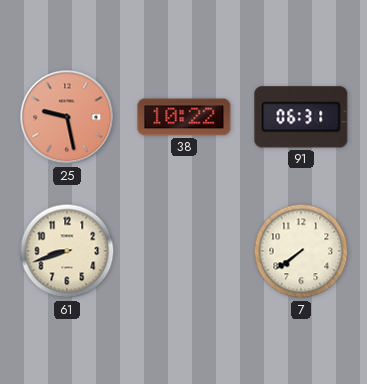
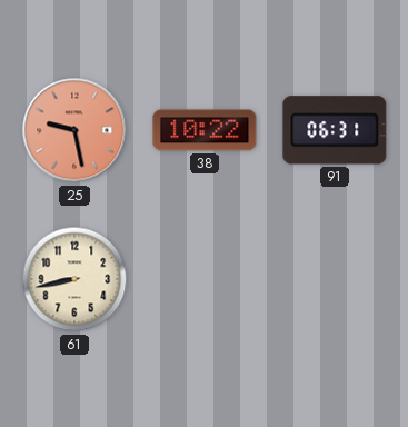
61: 8:42 -> 8:43
7: 7:39 -> none
